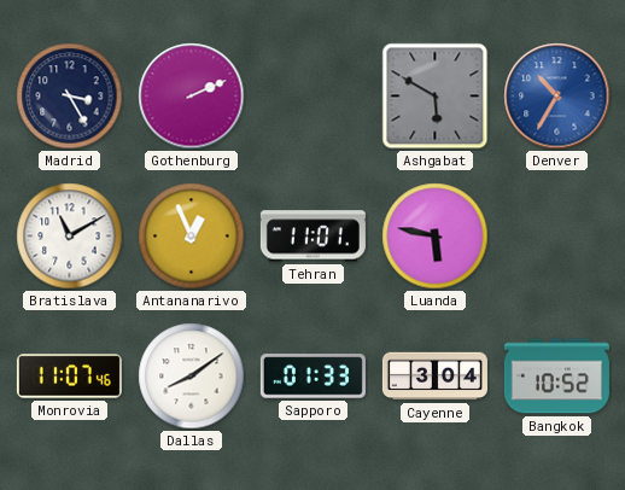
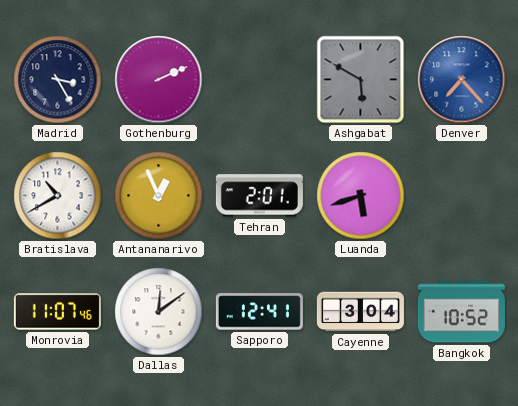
Denver: 10:35 -> 7:23
Bratislava: 11:10 -> 10:40
Tehran: 11:01 -> 2:01
Luanda: 5:47 -> 5:42
Dallas: 8:09 -> 12:09
Sapporo: 01:33 -> 12:41
